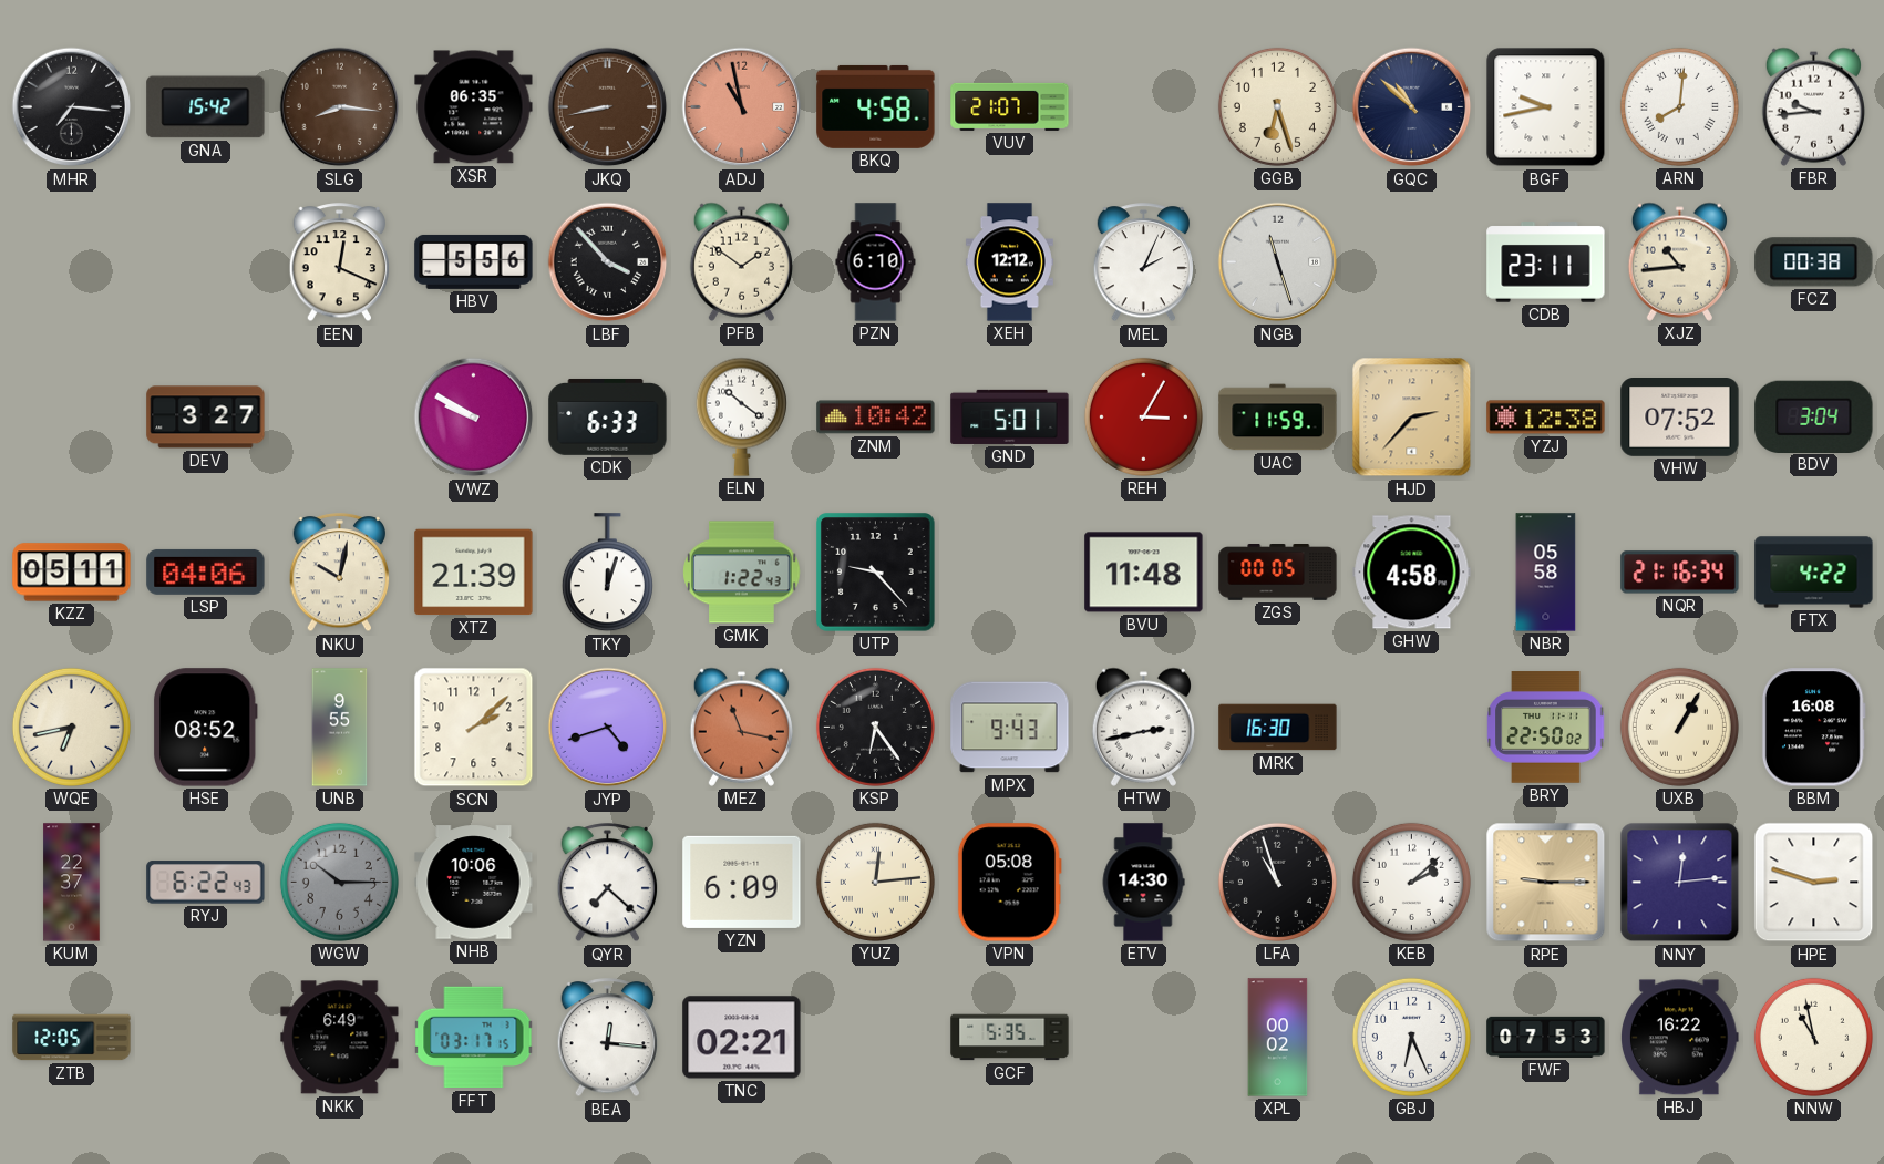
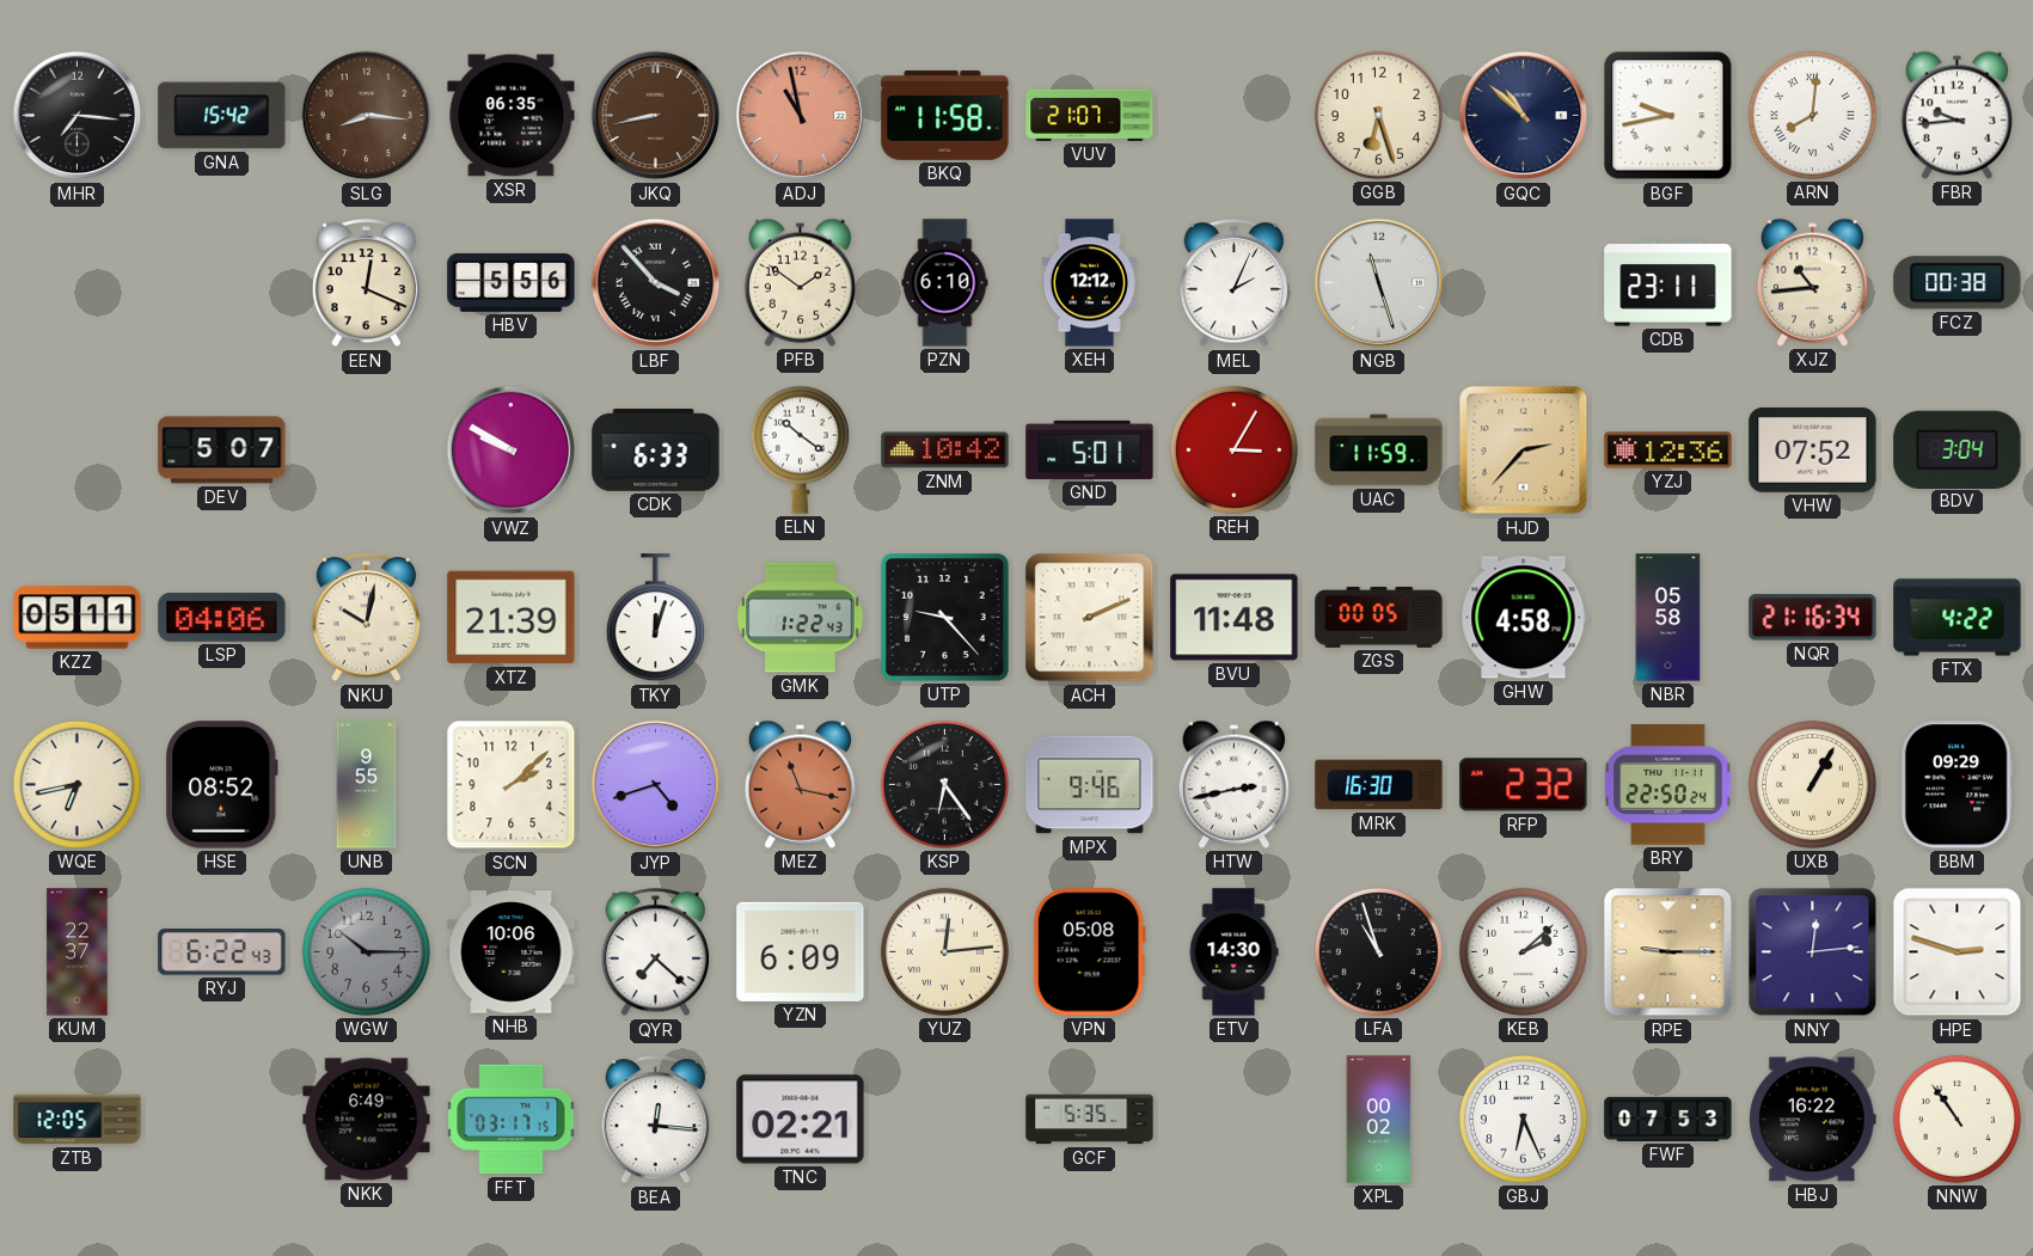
BKQ: 4:58 -> 11:58
DEV: 3:27 -> 5:07
YZJ: 12:38 -> 12:36
ACH: none -> 2:11
MPX: 9:43 -> 9:46
RFP: none -> 2:32
BRY: 22:50:02 -> 22:50:24
BBM: 16:08 -> 09:29
NNW: 10:58 -> 10:54
